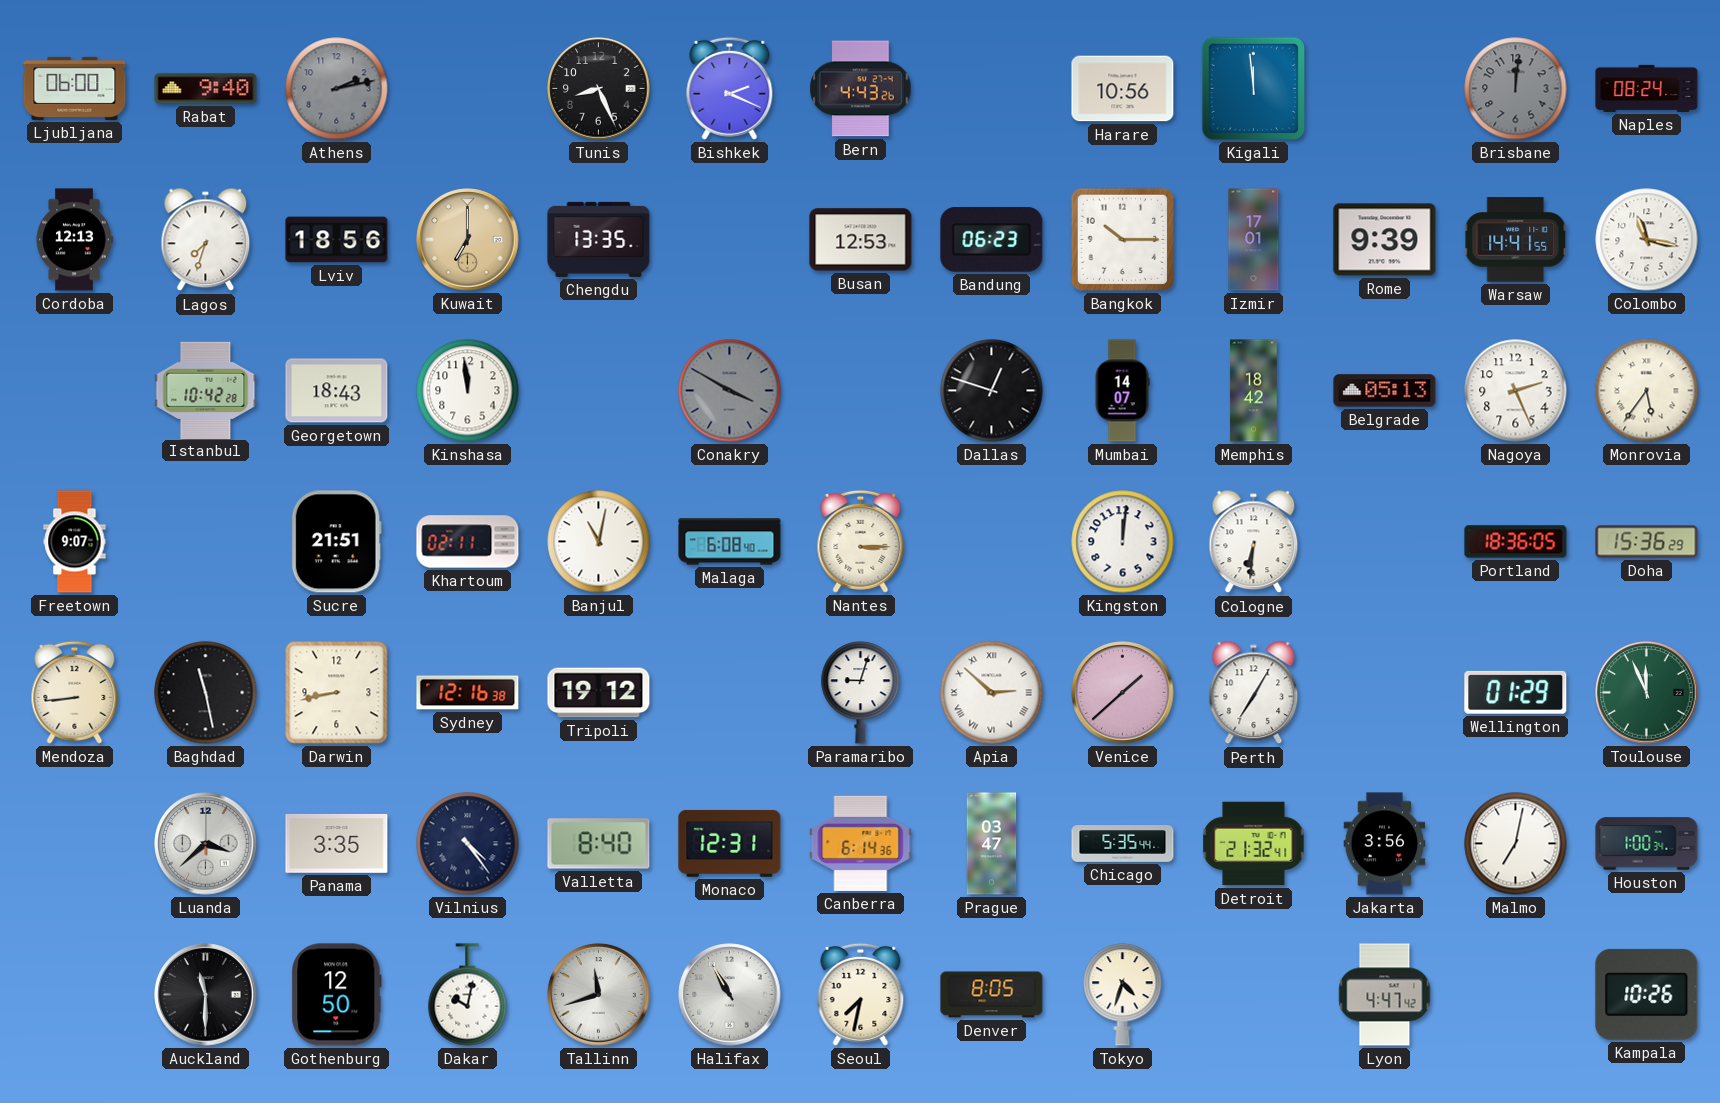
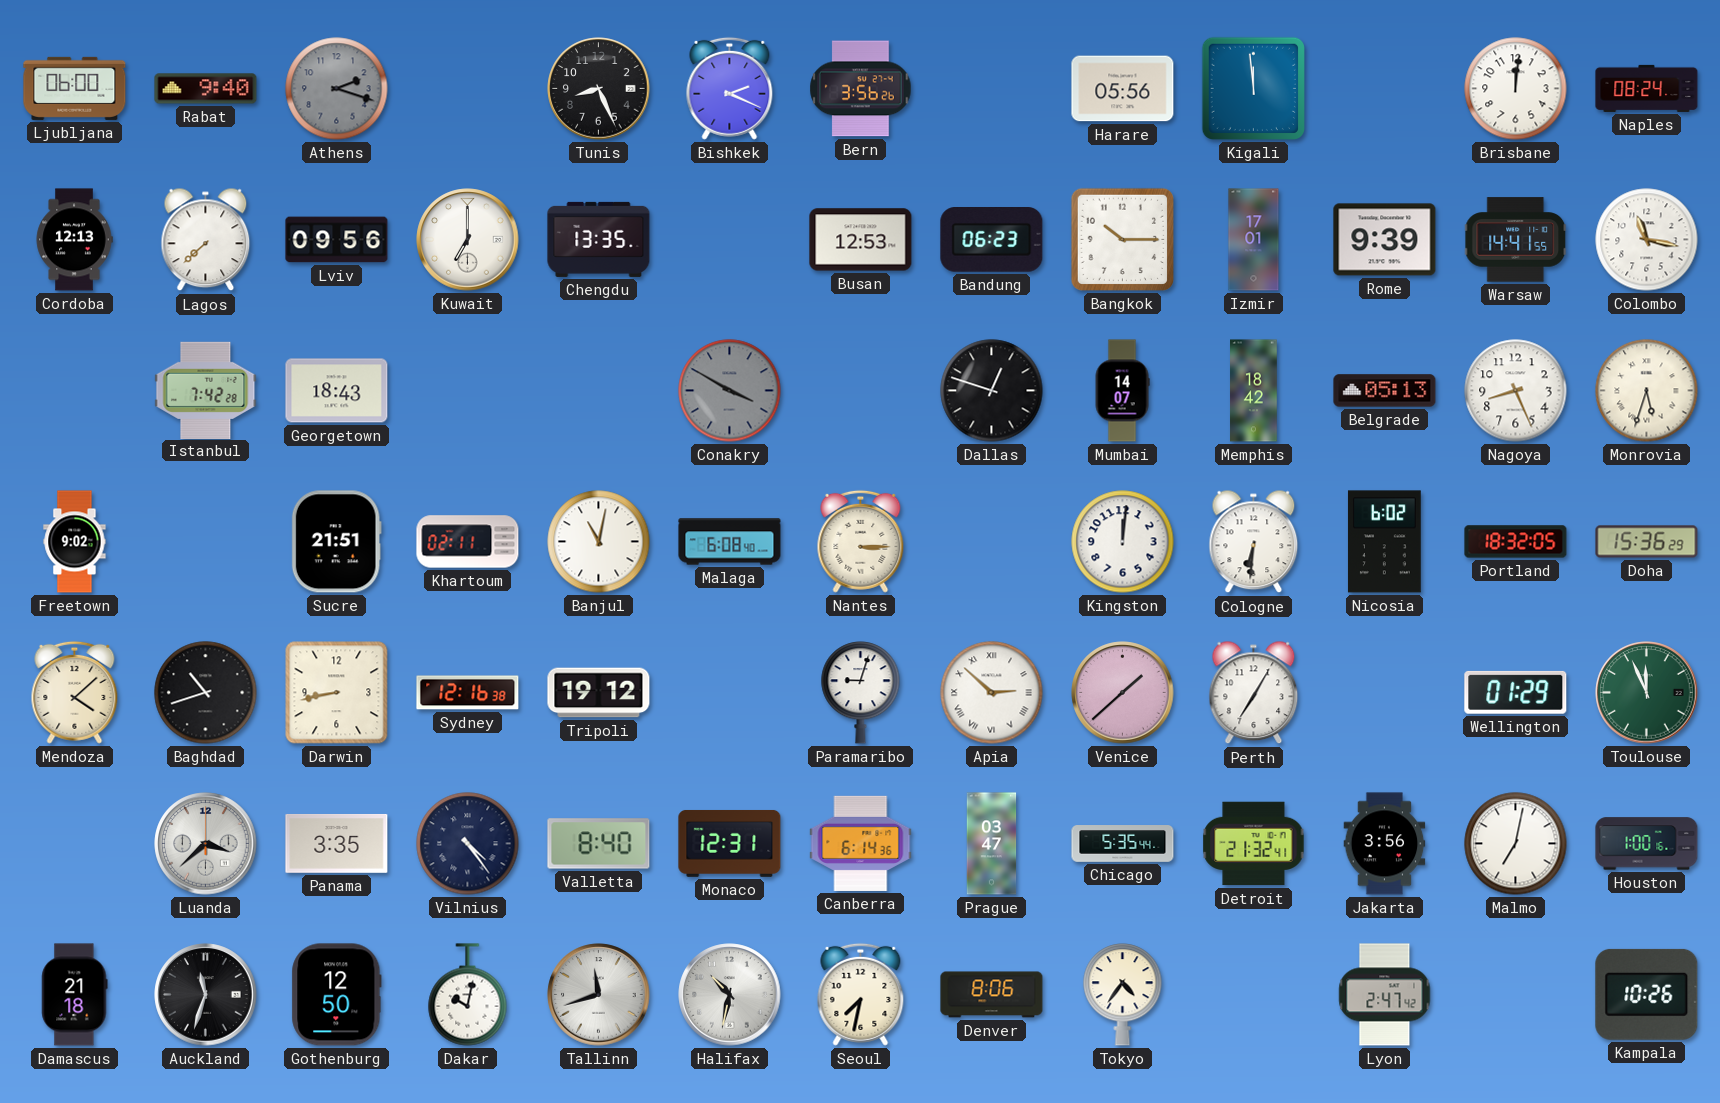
Athens: 2:13 -> 2:18
Bern: 4:43 -> 3:56
Harare: 10:56 -> 05:56
Brisbane dial: grey -> white
Lagos: 7:33 -> 7:38
Lviv: 18:56 -> 09:56
Kuwait dial: champagne -> white
Istanbul: 10:42 -> 7:42
Kinshasa: 11:59 -> none
Nagoya: 2:26 -> 8:26
Monrovia: 5:36 -> 5:33
Freetown: 9:07 -> 9:02
Nicosia: none -> 6:02
Portland: 18:36 -> 18:32
Mendoza: 8:44 -> 4:08
Baghdad: 11:28 -> 10:42
Houston: 1:00:34 -> 1:00:16
Damascus: none -> 21:18
Auckland: 11:30 -> 11:33
Halifax: 10:55 -> 10:32
Denver: 8:05 -> 8:06
Tokyo: 4:33 -> 4:36
Lyon: 4:47 -> 2:47
